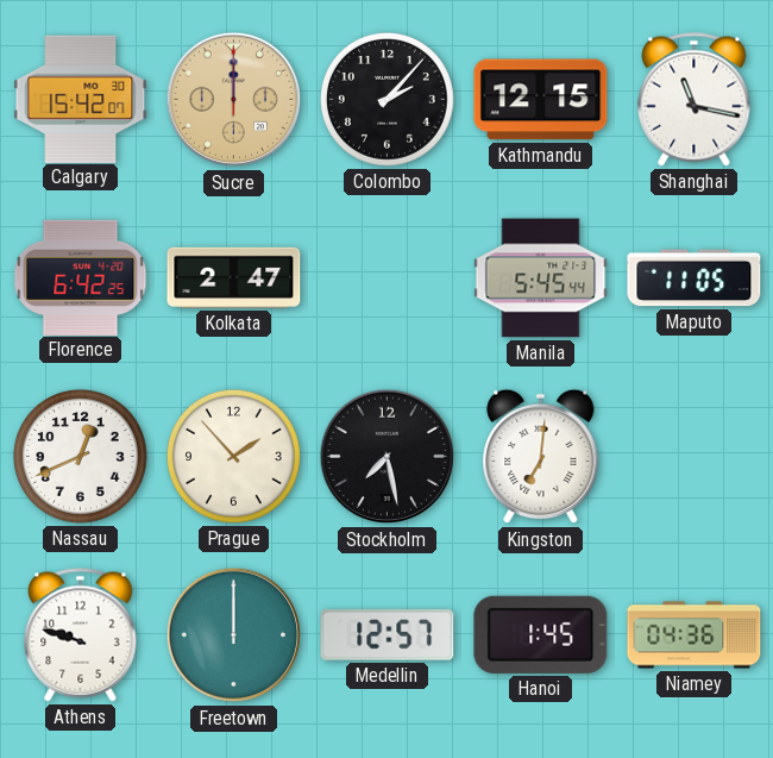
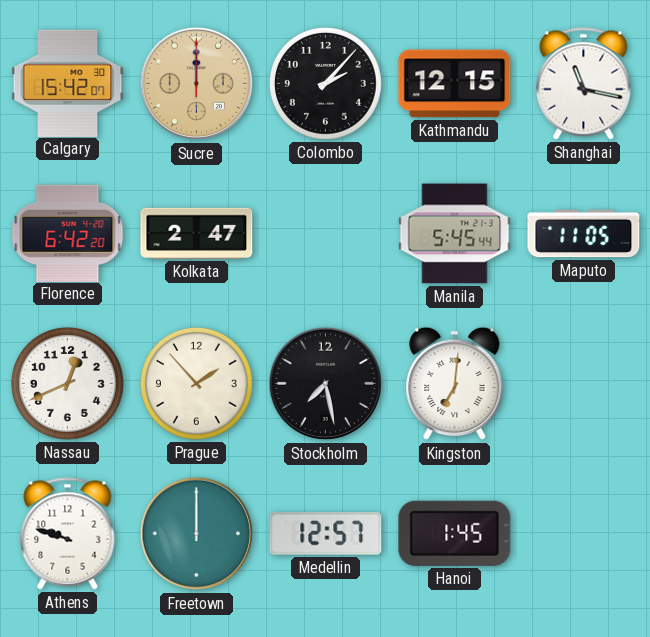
Florence: 6:42:25 -> 6:42:20
Niamey: 04:36 -> none
